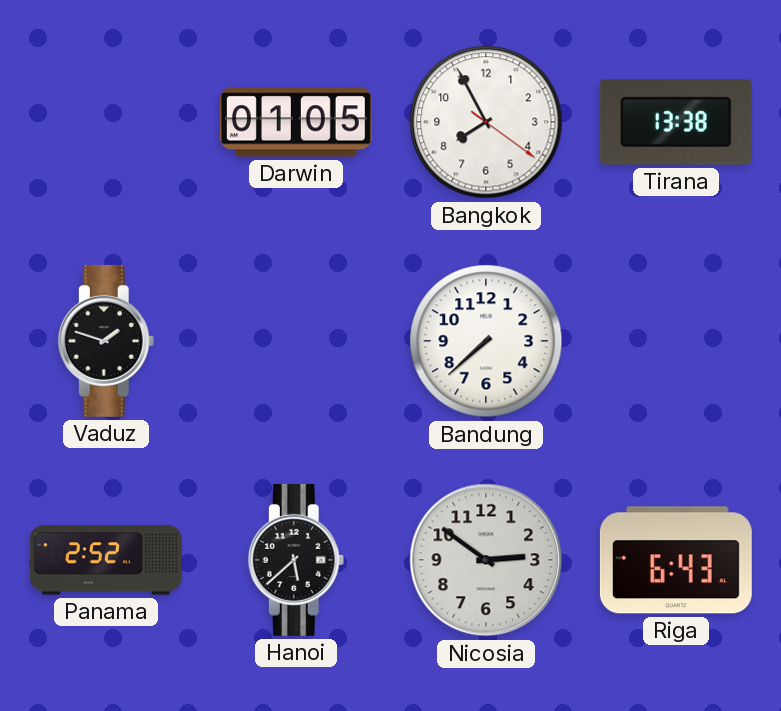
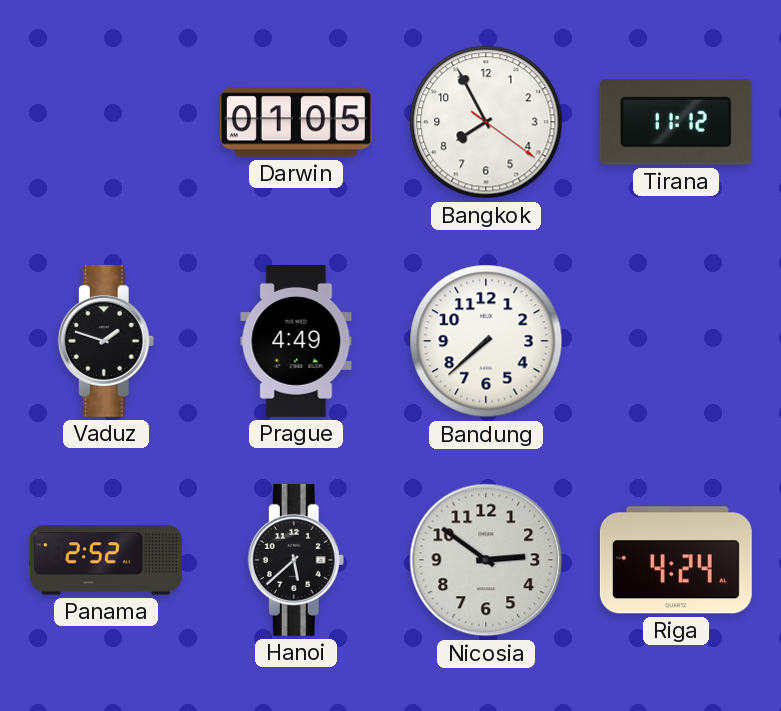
Tirana: 13:38 -> 11:12
Prague: none -> 4:49
Riga: 6:43 -> 4:24
